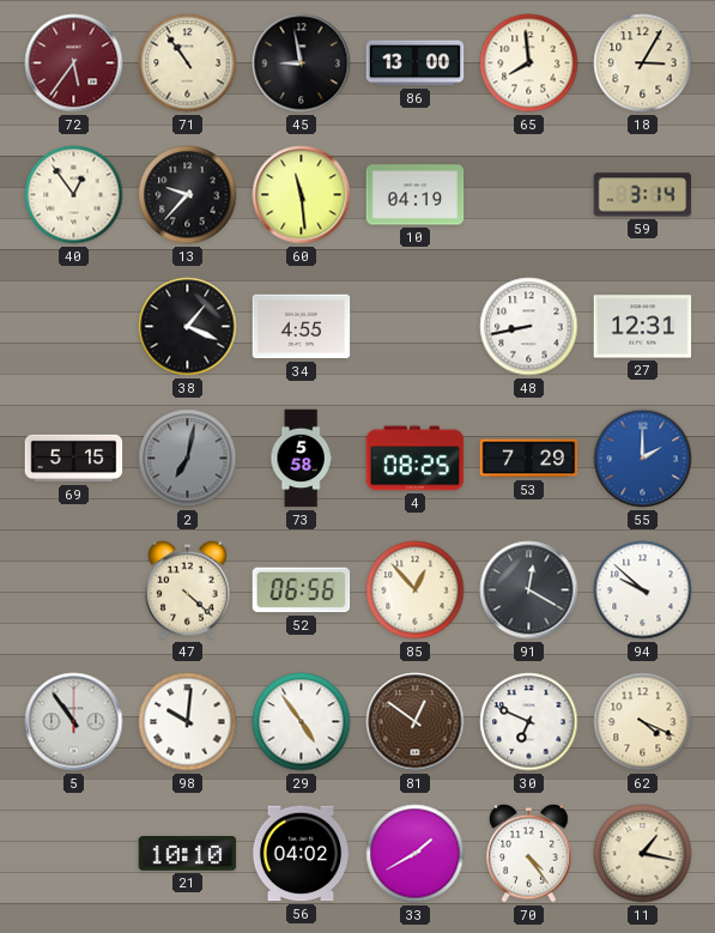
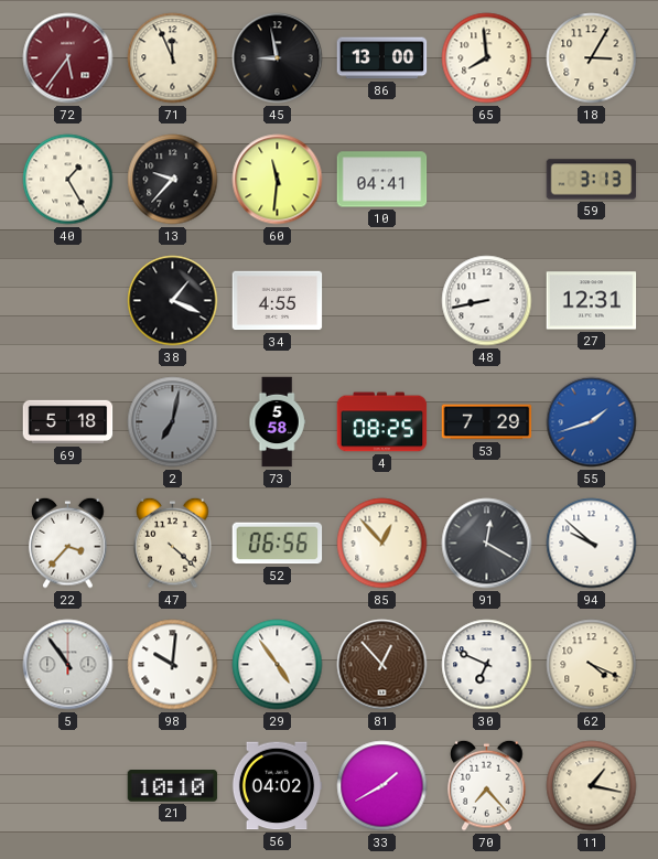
71: 10:54 -> 11:56
40: 12:54 -> 1:25
60: 11:29 -> 11:31
10: 04:19 -> 04:41
59: 3:14 -> 3:13
69: 5:15 -> 5:18
55: 2:00 -> 1:42
22: none -> 3:37
81: 12:51 -> 12:53
70: 4:24 -> 7:23
